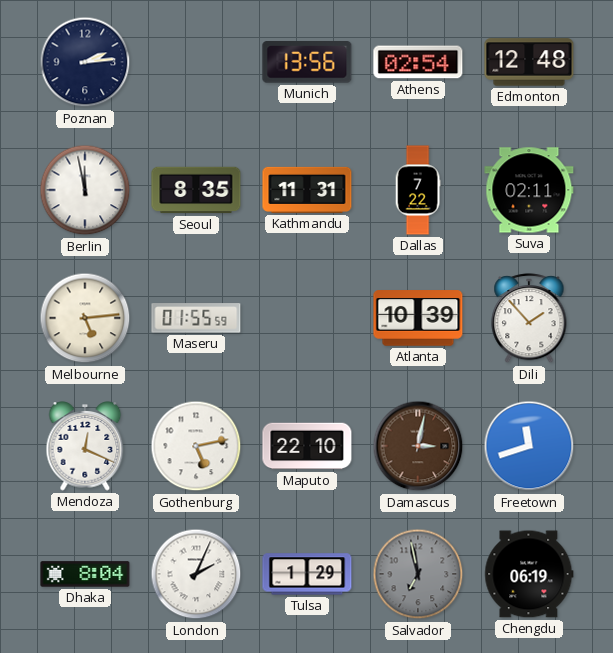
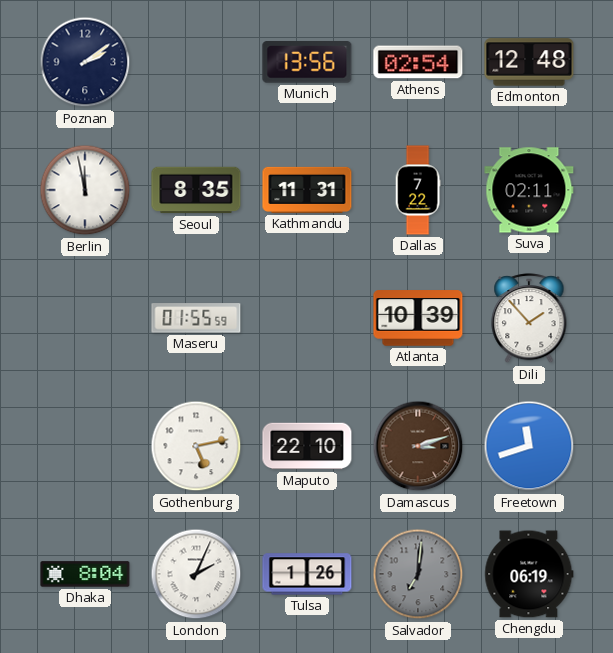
Poznan: 2:14 -> 2:09
Melbourne: 5:14 -> none
Mendoza: 12:19 -> none
Damascus: 3:02 -> 3:12
Tulsa: 1:29 -> 1:26
Salvador: 6:58 -> 7:01
